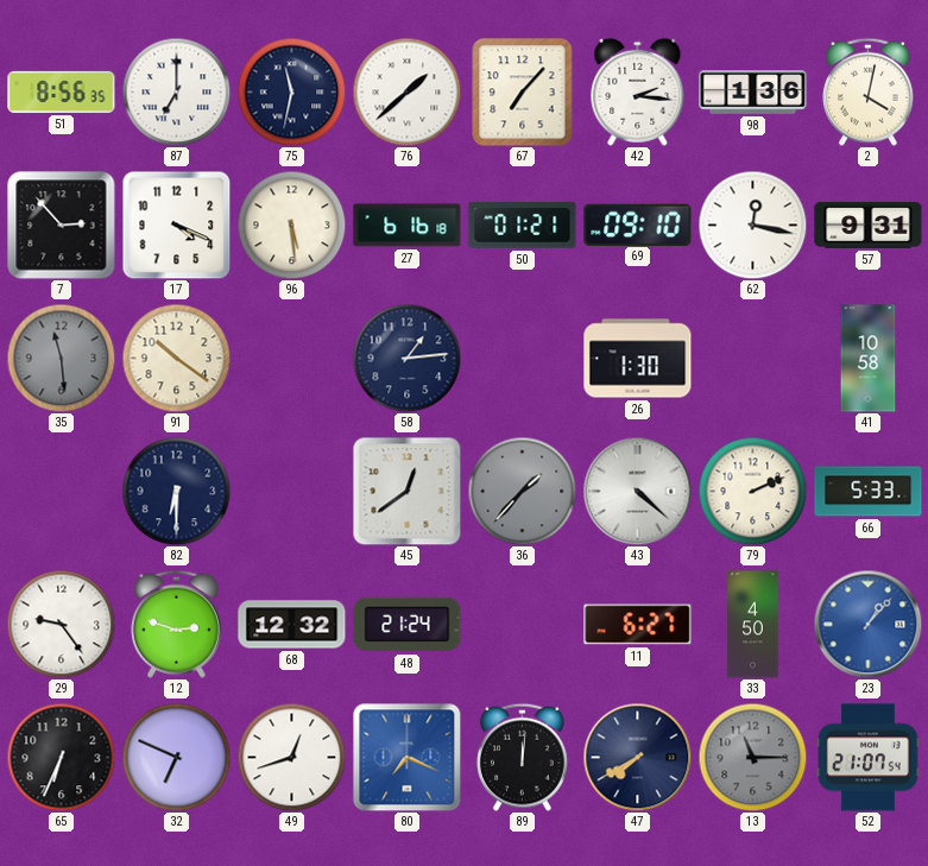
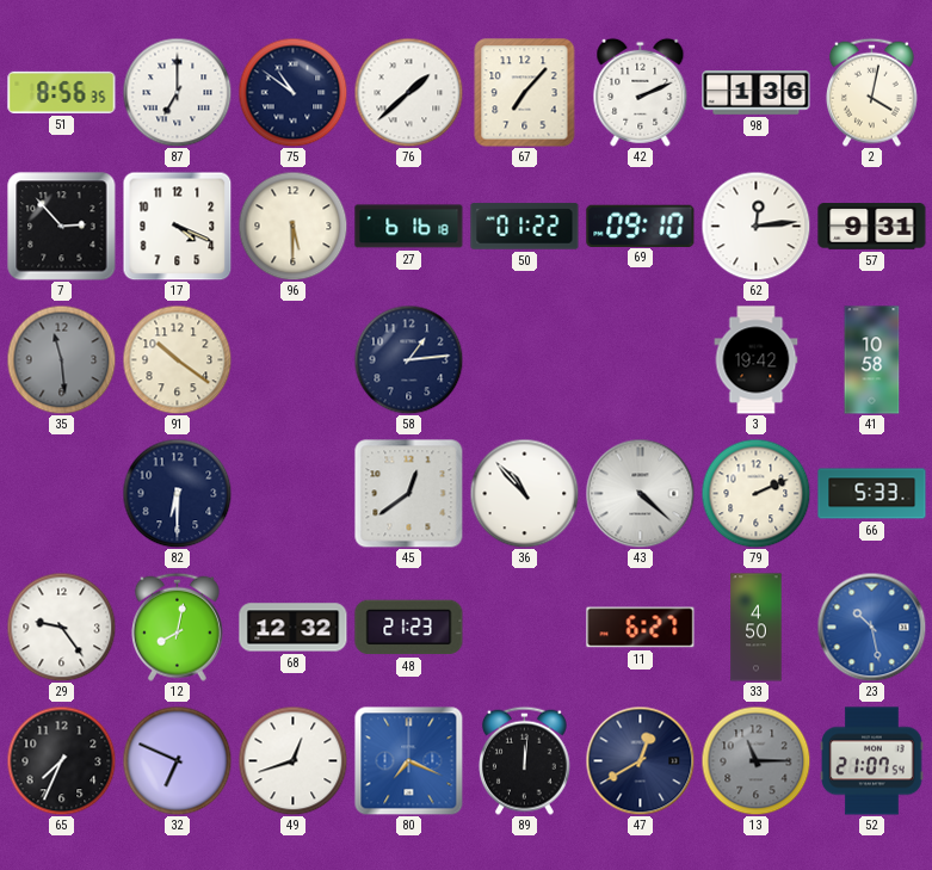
75: 11:32 -> 10:51
42: 2:16 -> 2:11
96: 5:29 -> 5:30
50: 01:21 -> 01:22
62: 12:17 -> 12:14
26: 1:30 -> none
3: none -> 19:42
36: 1:37 -> 10:53
36 dial: grey -> white
12: 2:48 -> 8:02
48: 21:24 -> 21:23
23: 1:07 -> 10:28
65: 6:34 -> 7:34
47: 7:40 -> 12:40
